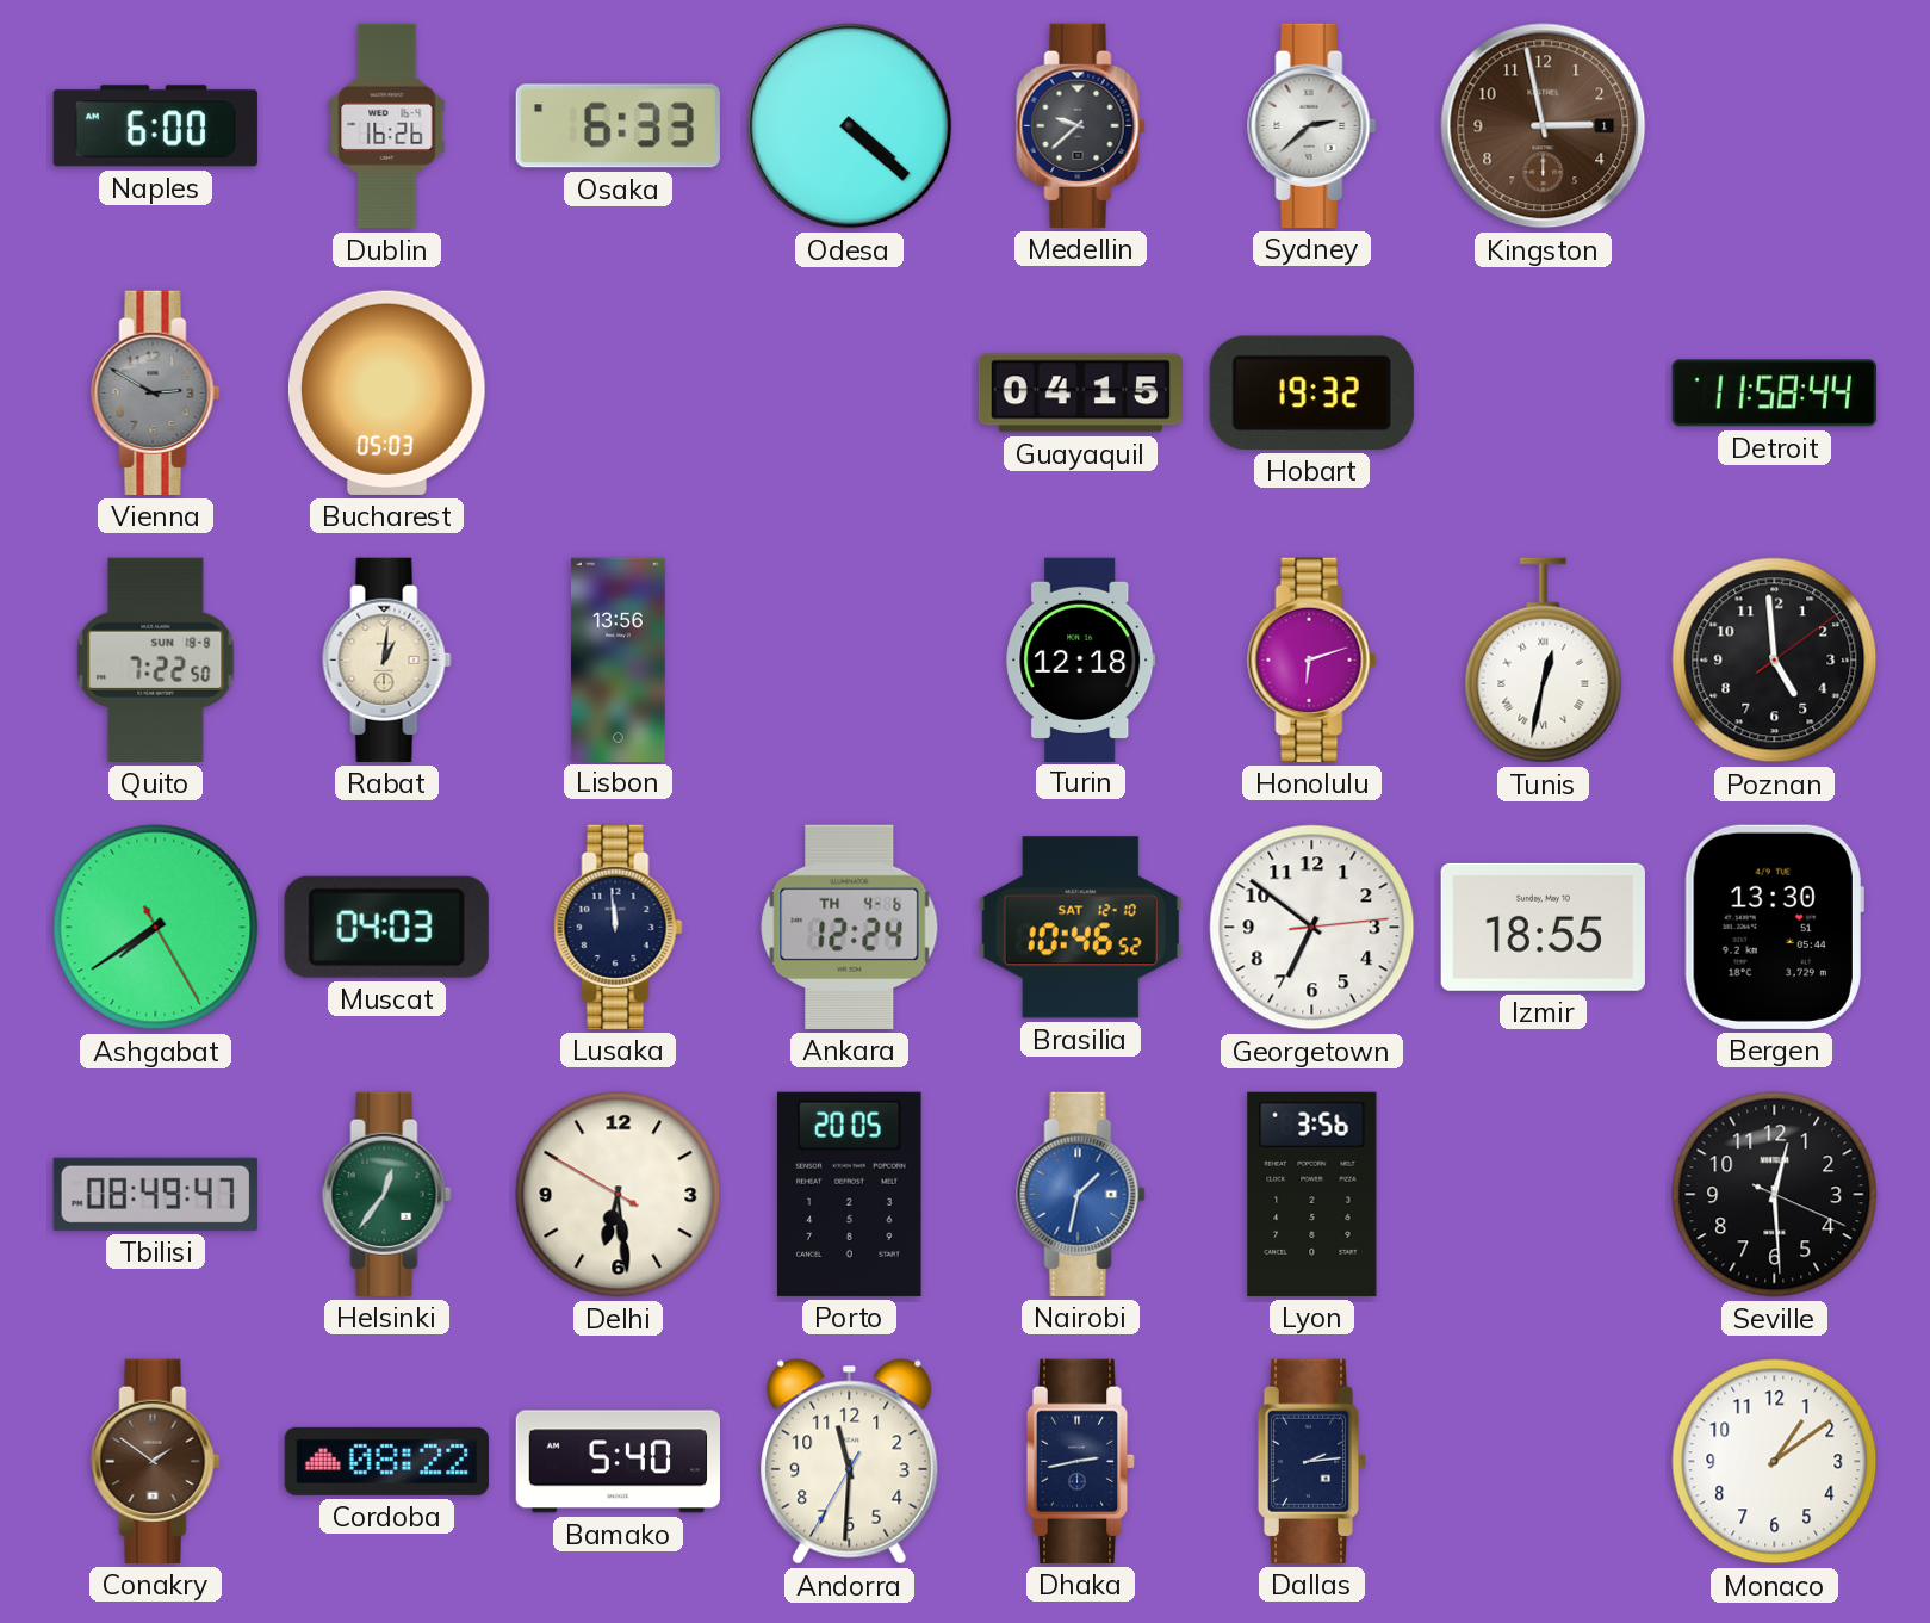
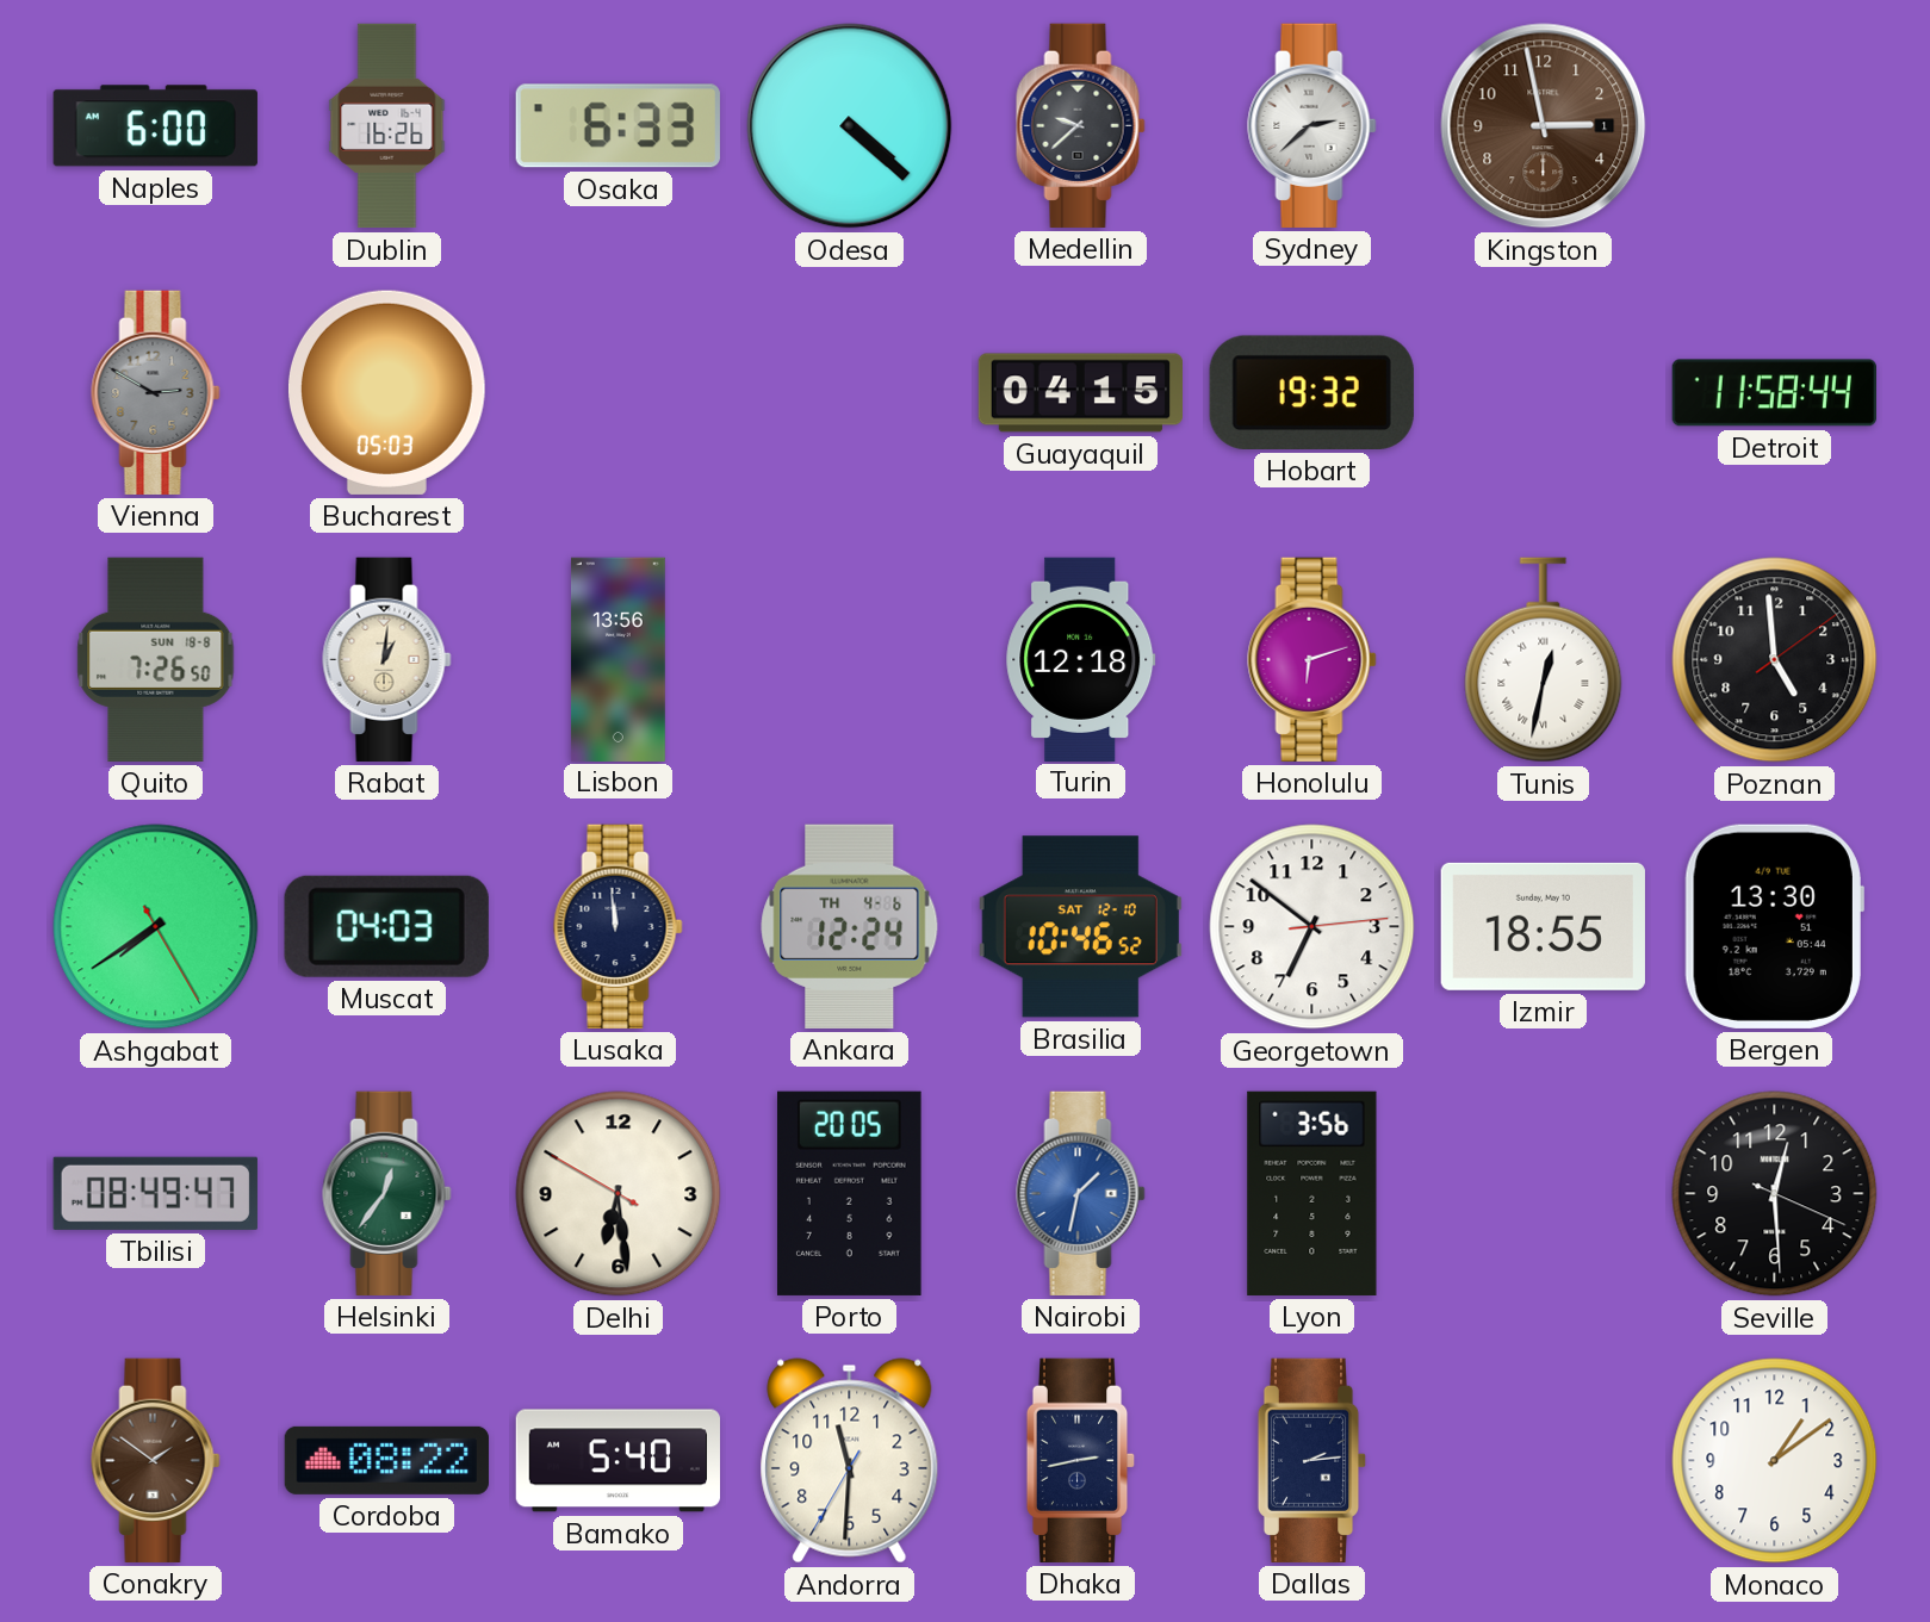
Quito: 7:22 -> 7:26
